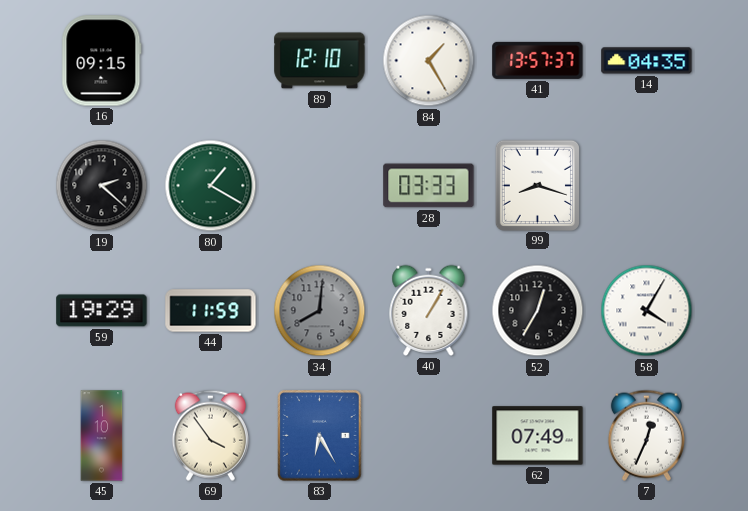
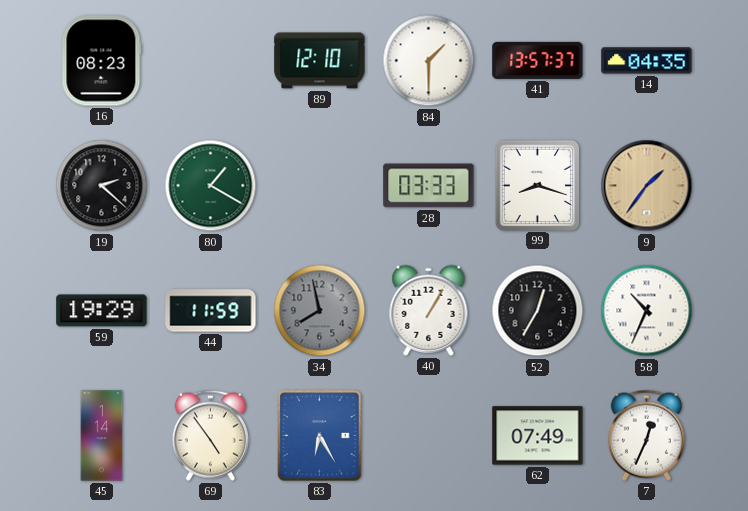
16: 09:15 -> 08:23
84: 1:25 -> 1:30
9: none -> 1:36
34: 8:01 -> 7:58
58: 4:05 -> 10:34
45: 1:10 -> 1:14
69: 3:54 -> 4:54
